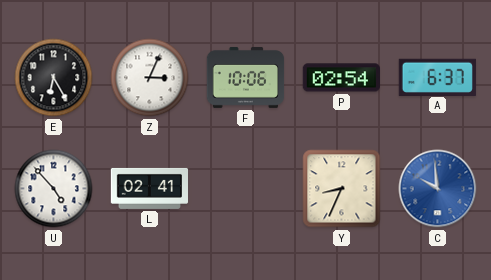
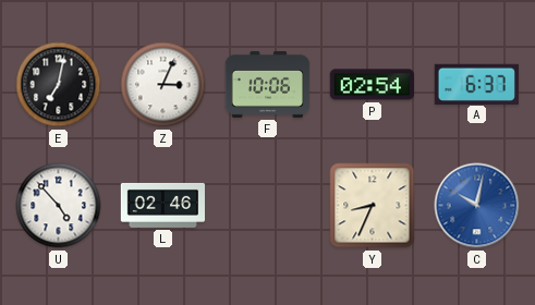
E: 6:25 -> 7:02
L: 02:41 -> 02:46
C: 9:59 -> 10:02
